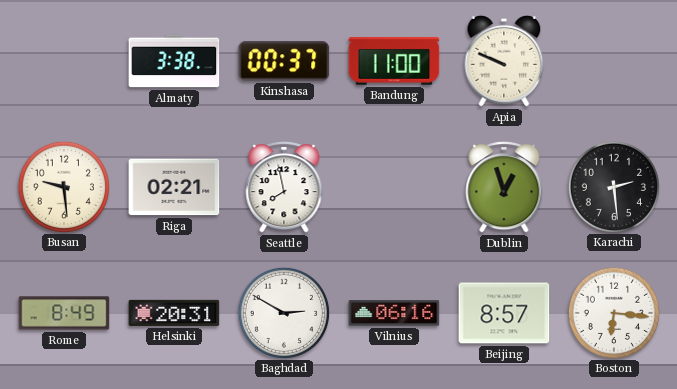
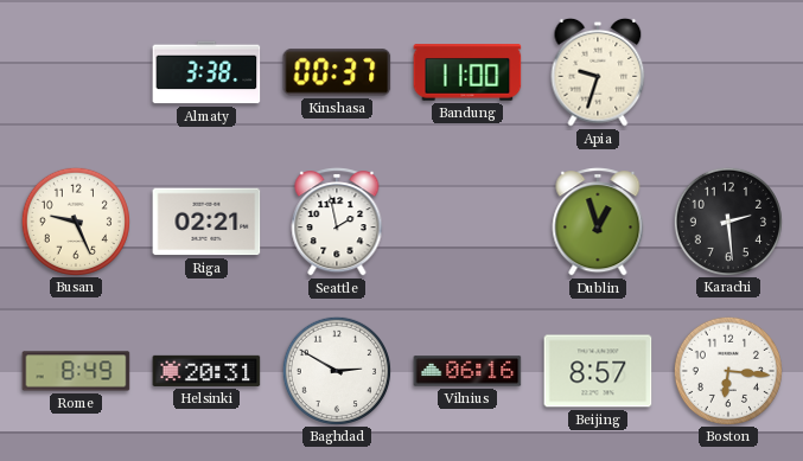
Apia: 9:49 -> 9:33
Busan: 9:29 -> 9:26
Seattle: 7:58 -> 1:58
